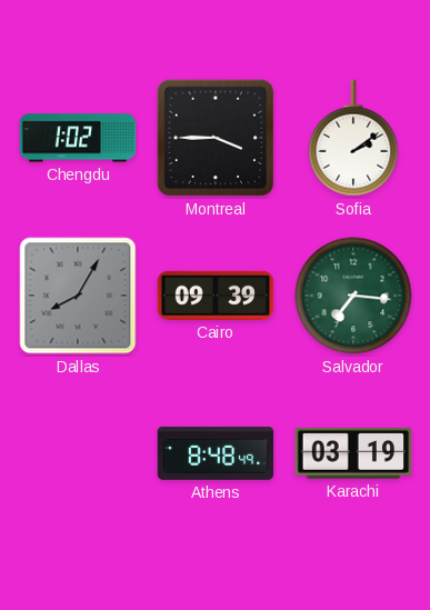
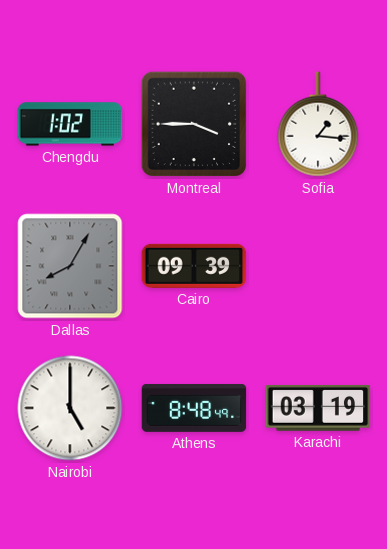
Sofia: 2:09 -> 1:16
Salvador: 7:16 -> none
Nairobi: none -> 5:00
